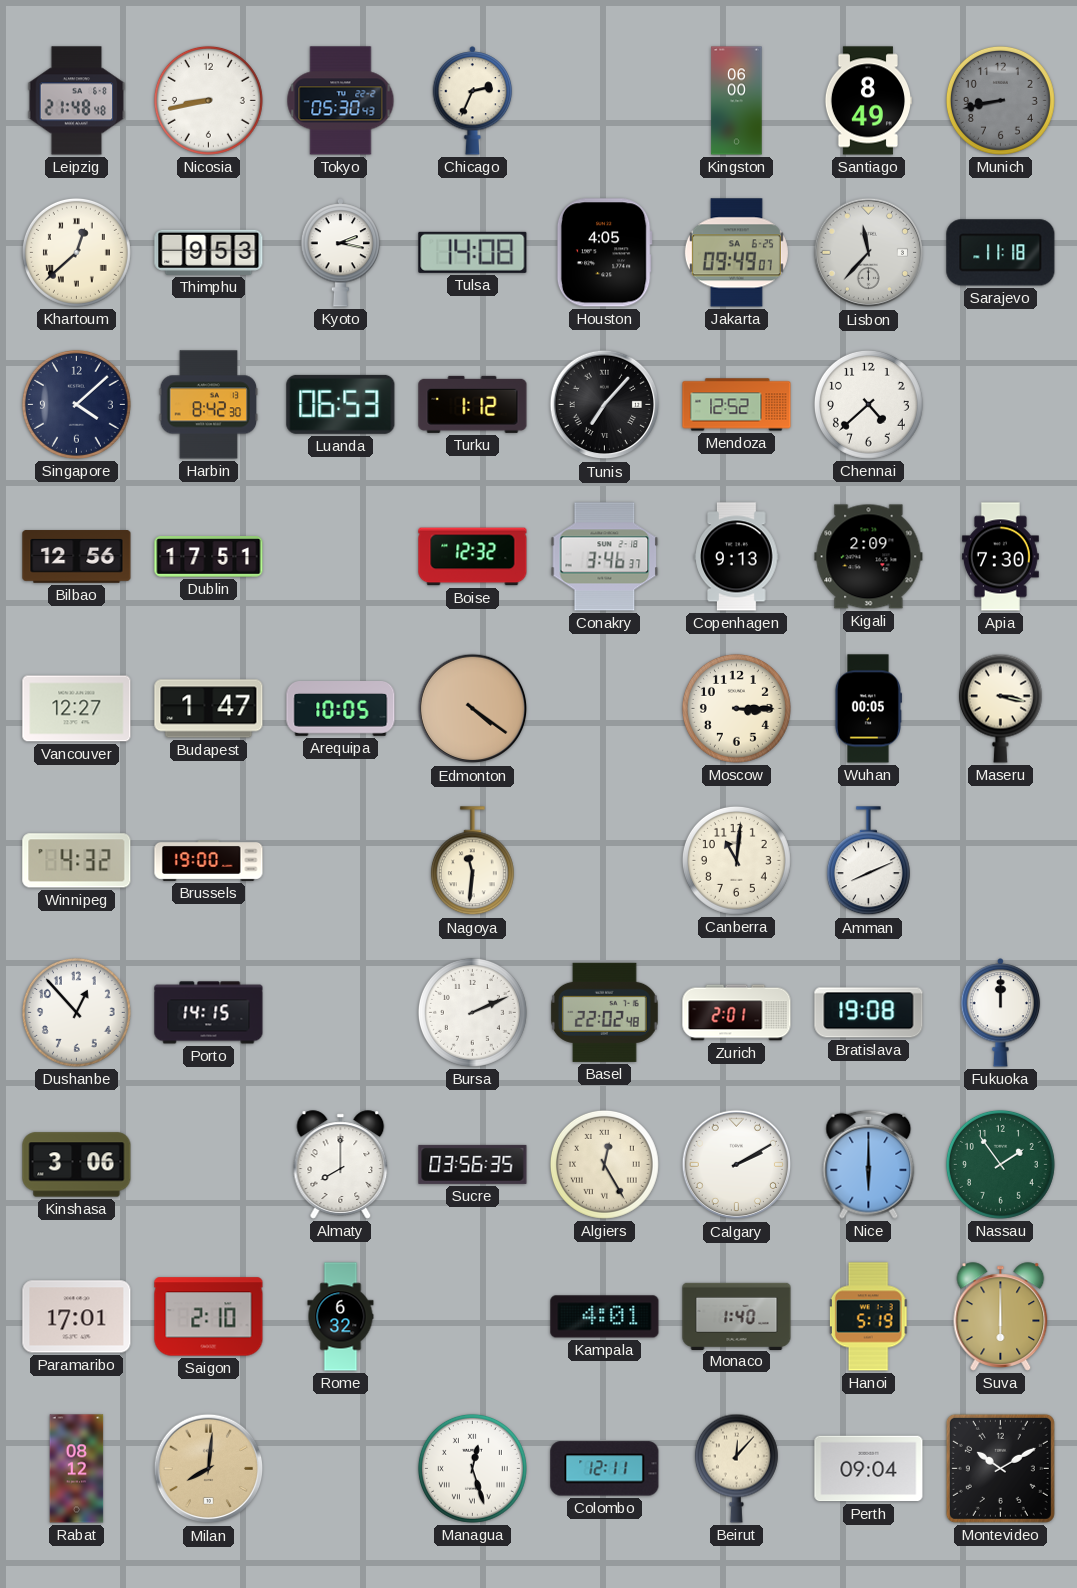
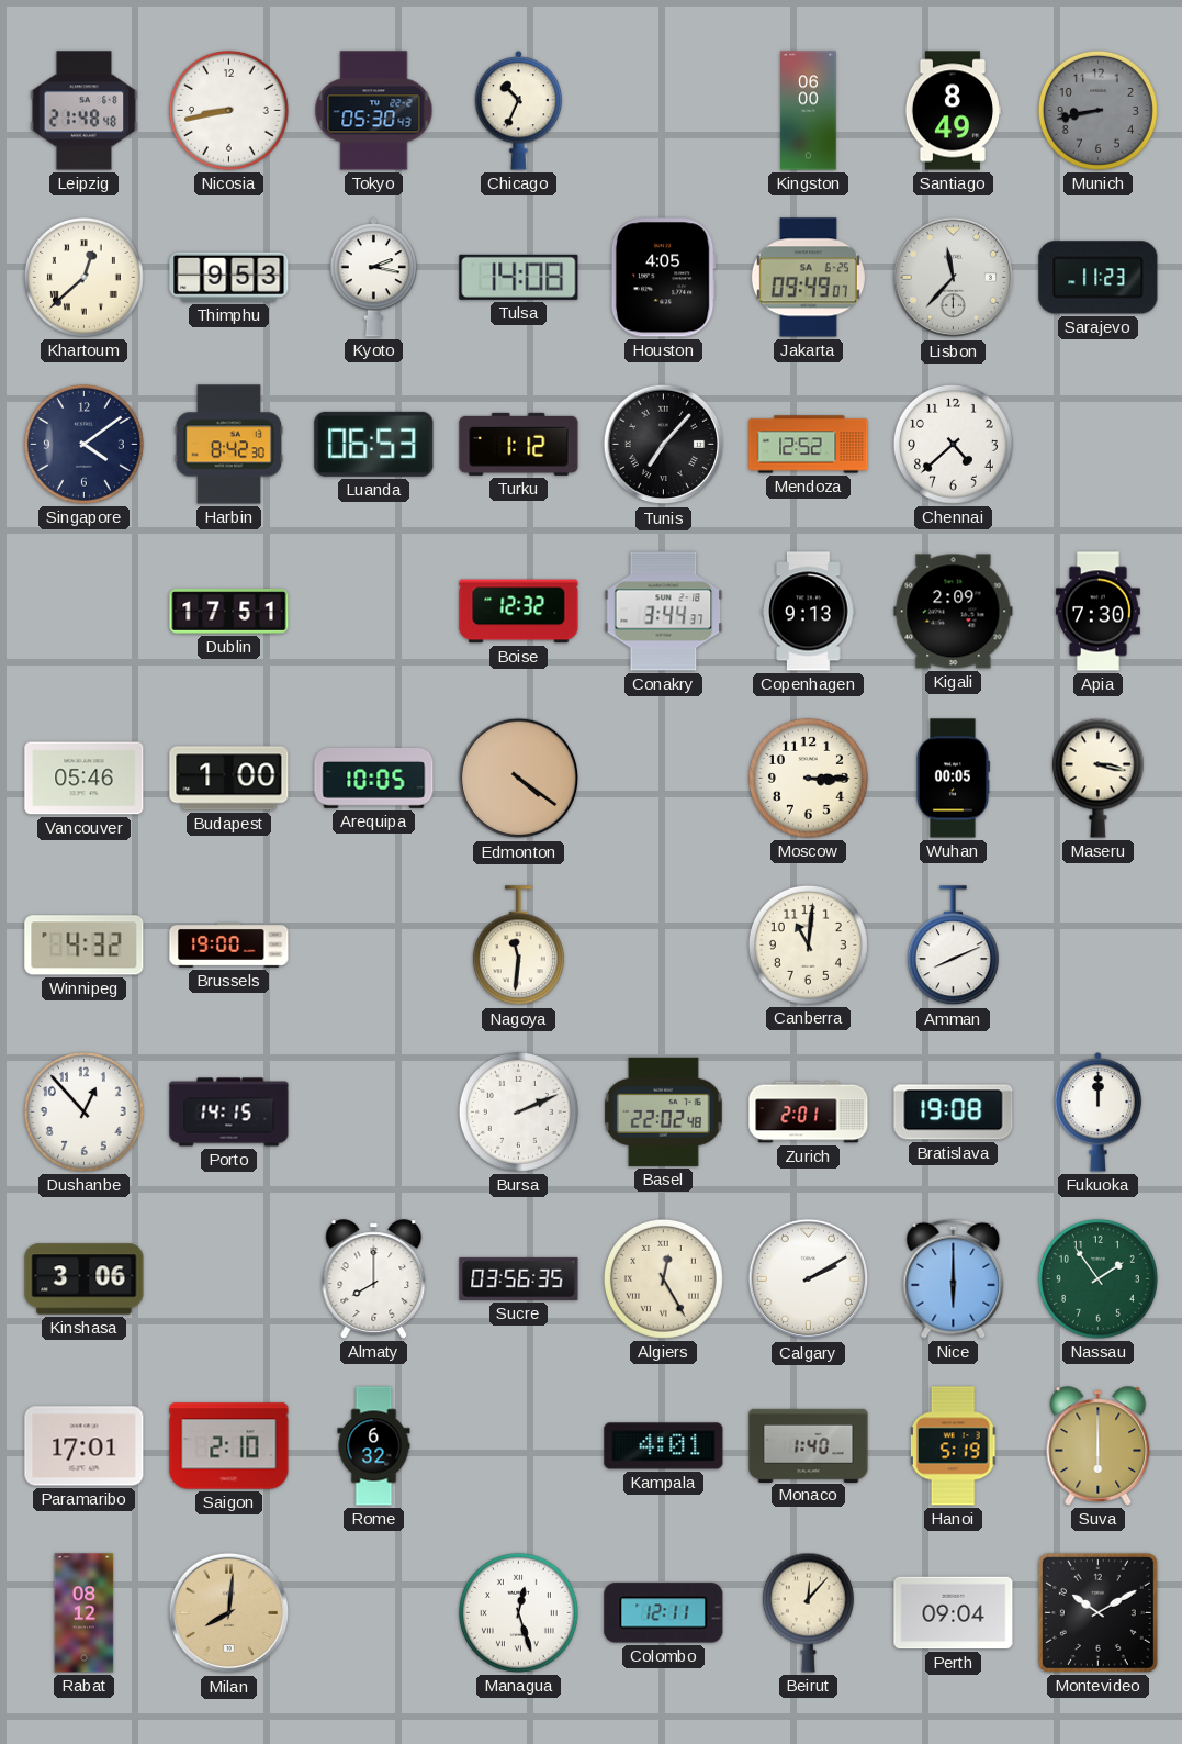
Chicago: 2:34 -> 10:34
Sarajevo: 11:18 -> 11:23
Singapore: 4:08 -> 4:09
Bilbao: 12:56 -> none
Conakry: 3:46 -> 3:44
Vancouver: 12:27 -> 05:46
Budapest: 1:47 -> 1:00
